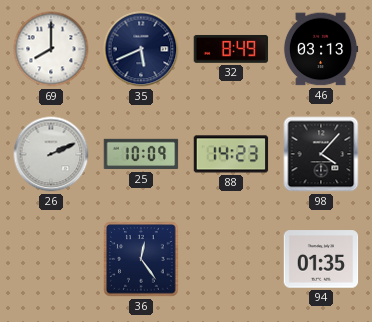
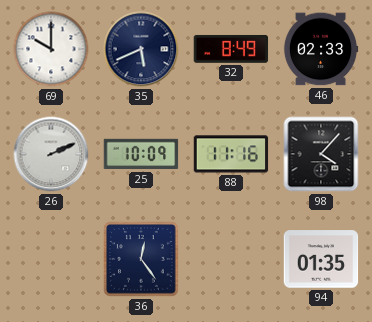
69: 8:00 -> 10:00
46: 03:13 -> 02:33
88: 14:23 -> 11:16
